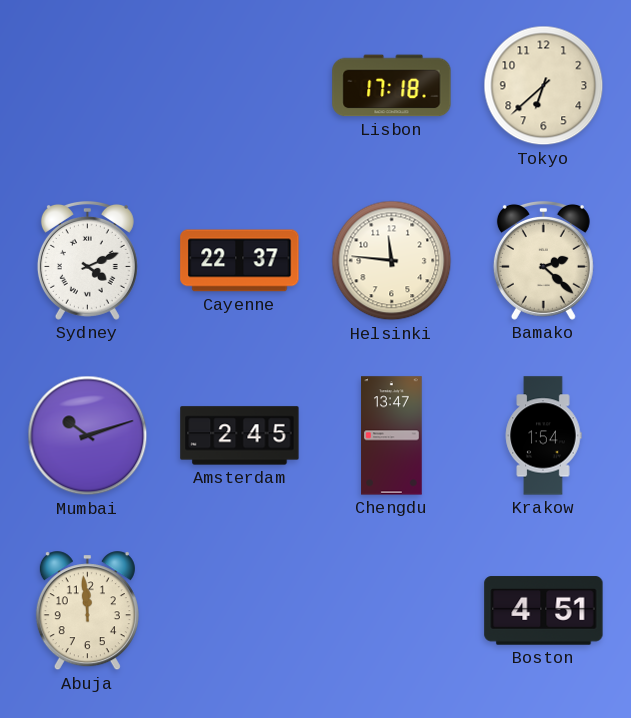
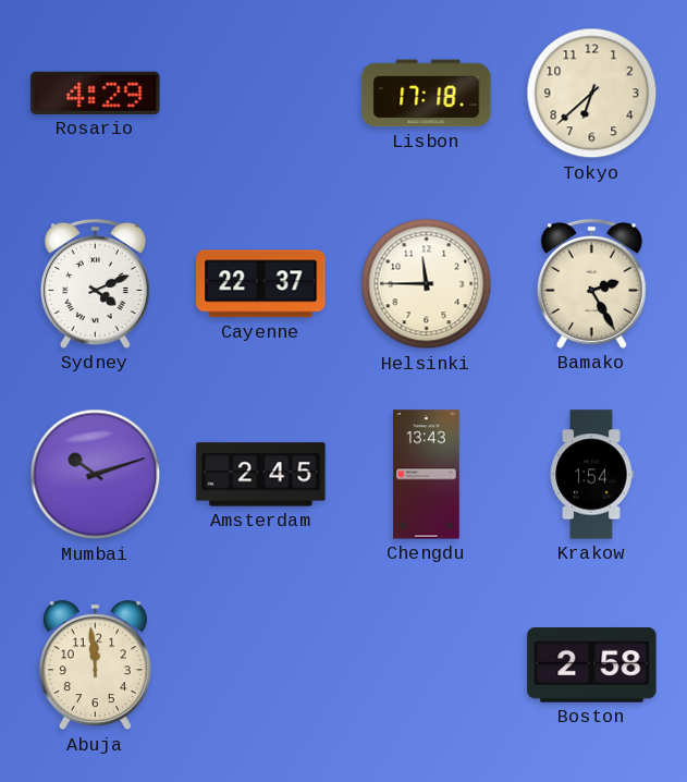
Rosario: none -> 4:29
Helsinki: 11:46 -> 11:45
Bamako: 2:22 -> 2:25
Chengdu: 13:47 -> 13:43
Boston: 4:51 -> 2:58
